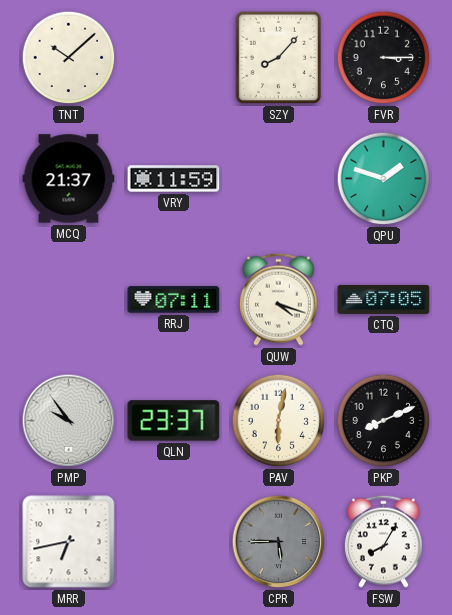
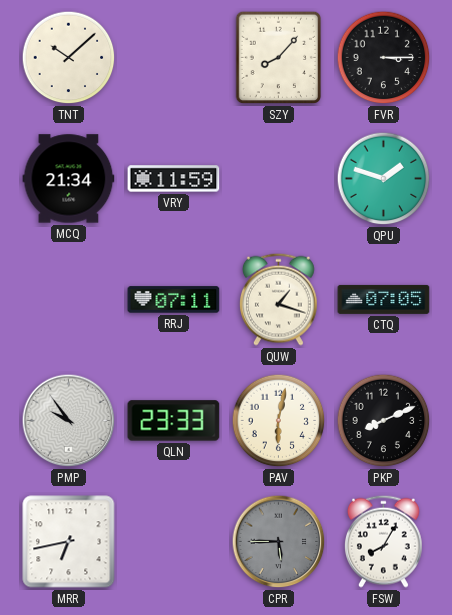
MCQ: 21:37 -> 21:34
QUW: 4:18 -> 1:18
QLN: 23:37 -> 23:33
